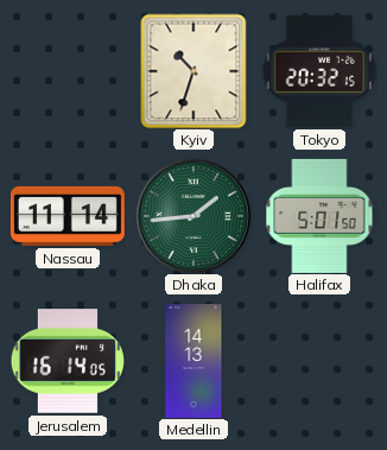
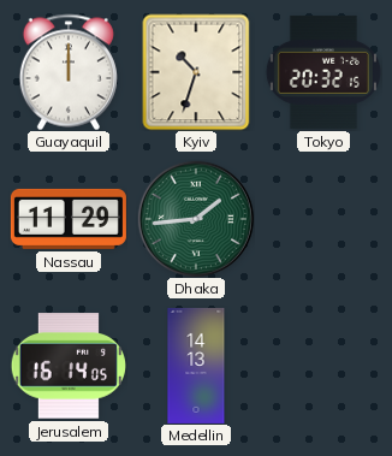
Guayaquil: none -> 12:00
Nassau: 11:14 -> 11:29
Halifax: 5:01 -> none
